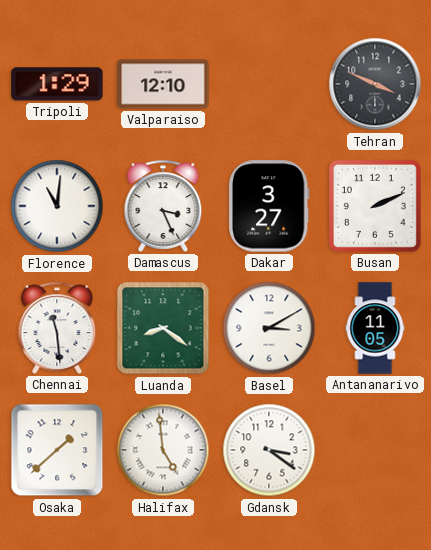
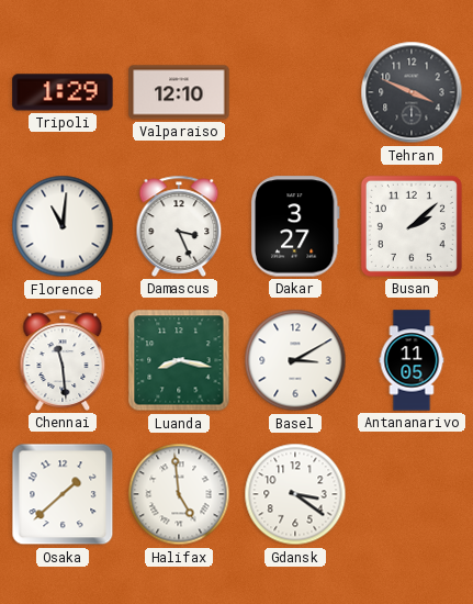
Busan: 2:11 -> 2:08
Luanda: 8:21 -> 8:17
